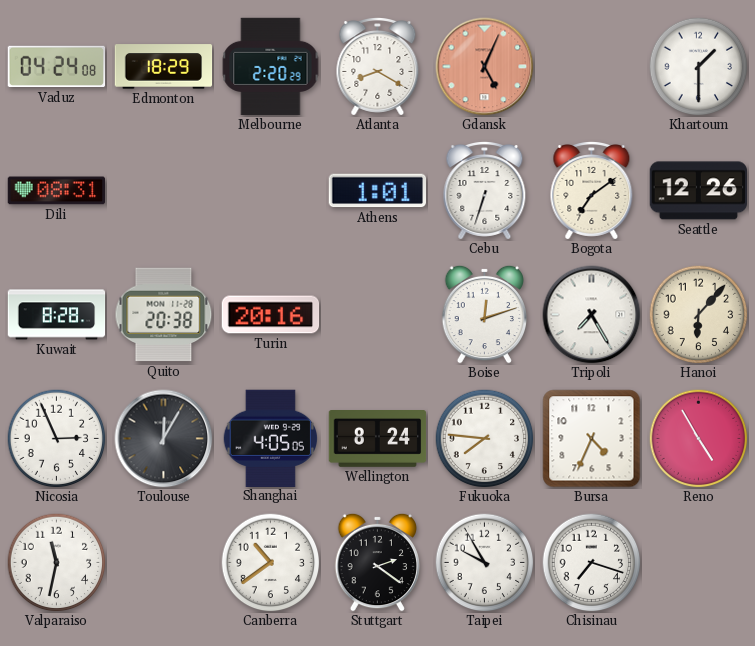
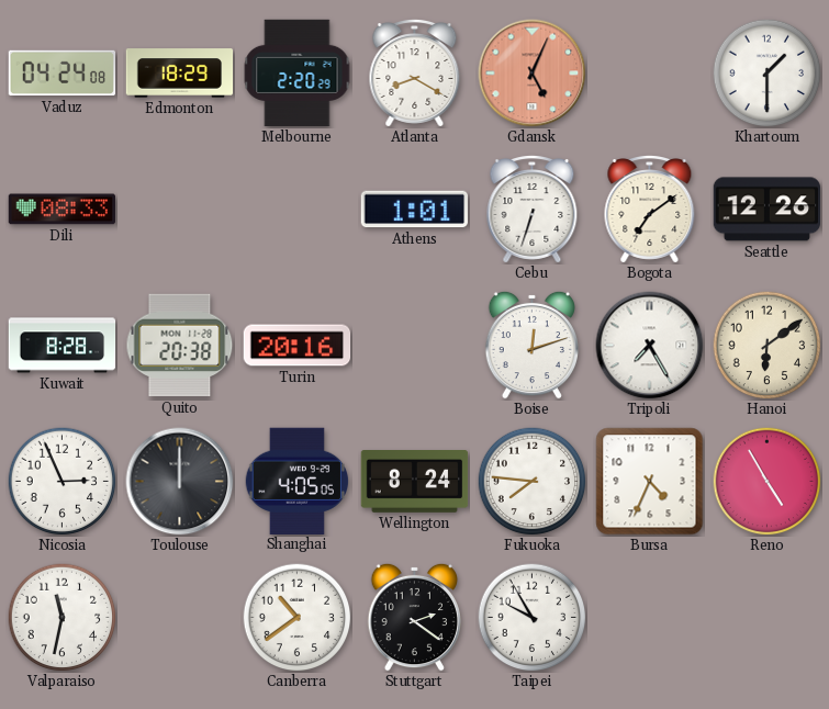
Dili: 08:31 -> 08:33
Hanoi: 6:07 -> 6:09
Toulouse: 12:05 -> 12:00
Chisinau: 7:18 -> none
